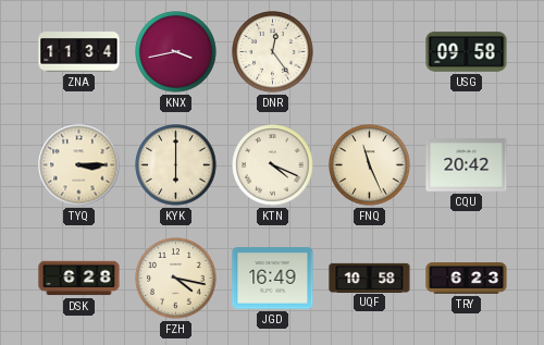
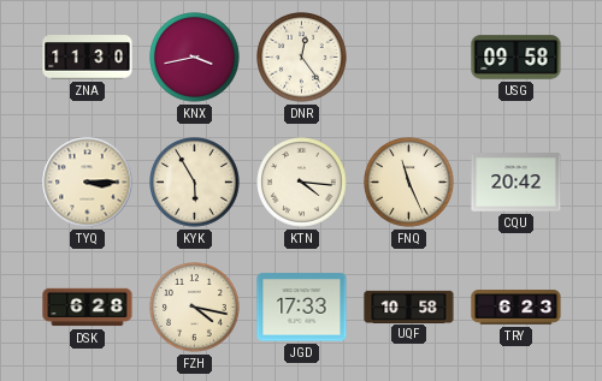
ZNA: 11:34 -> 11:30
KYK: 6:00 -> 5:55
KTN: 4:19 -> 4:16
JGD: 16:49 -> 17:33
